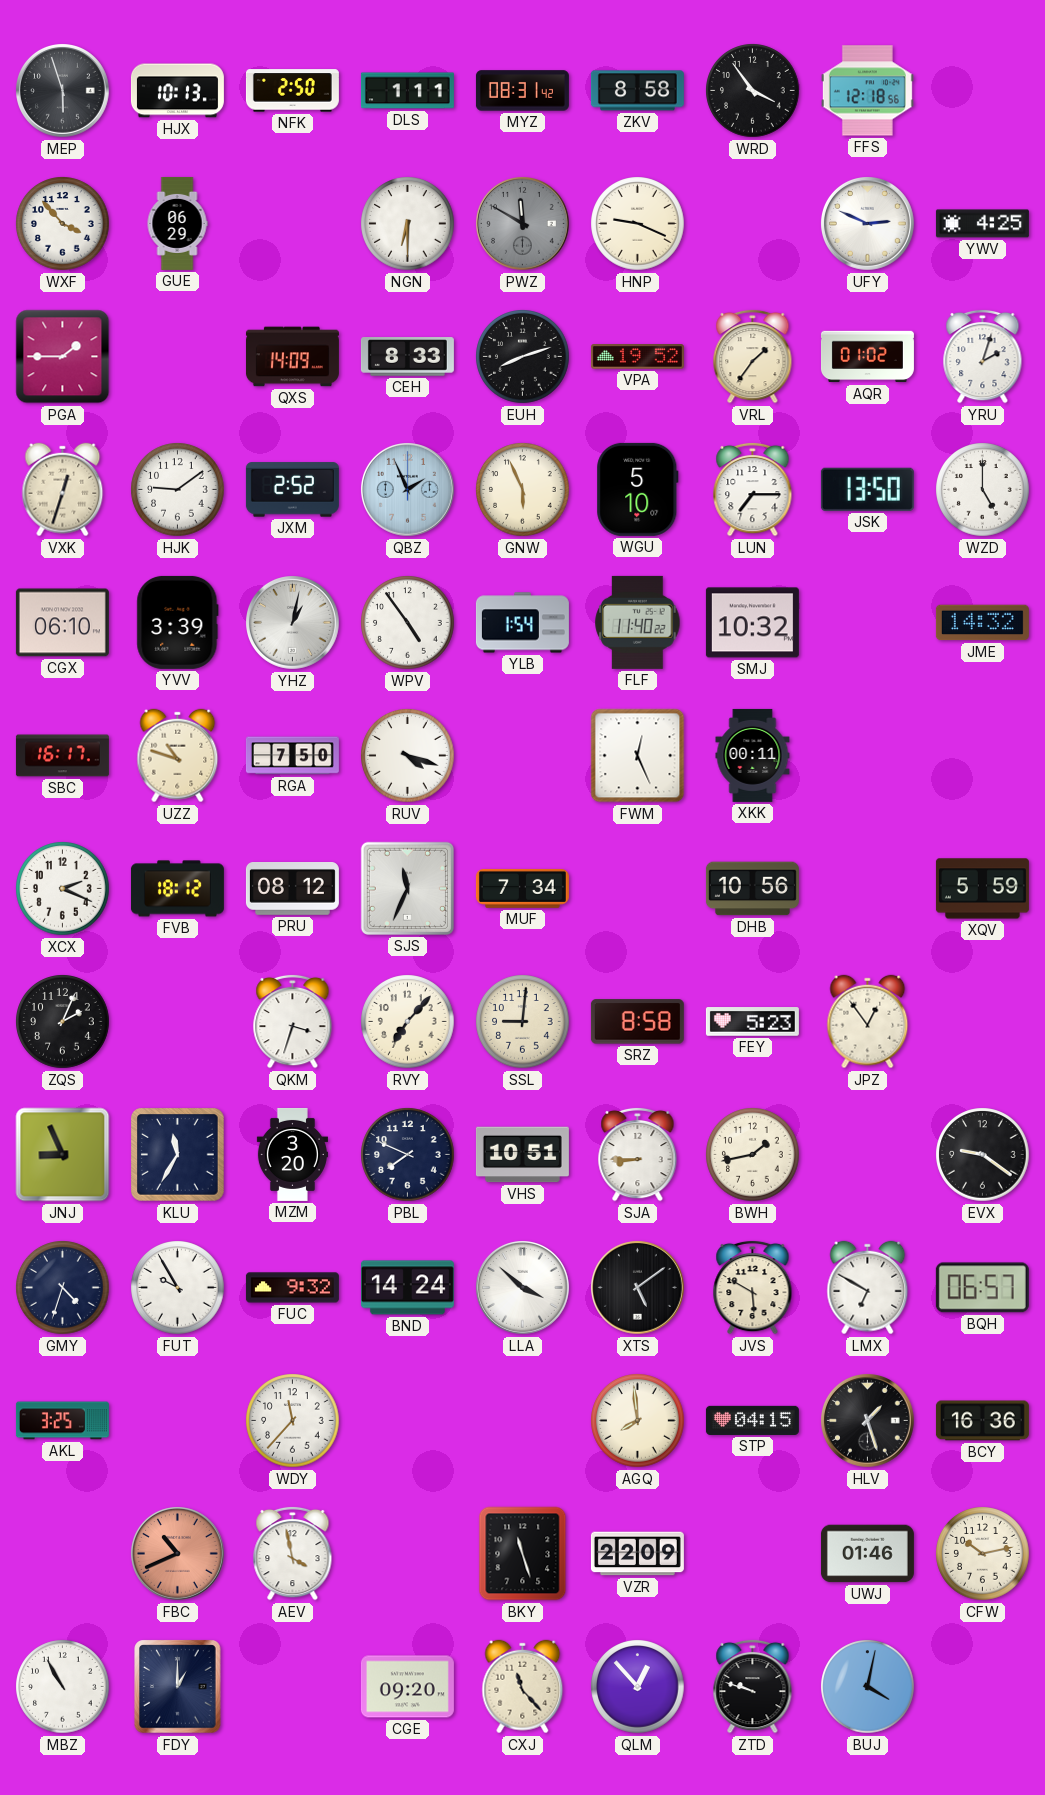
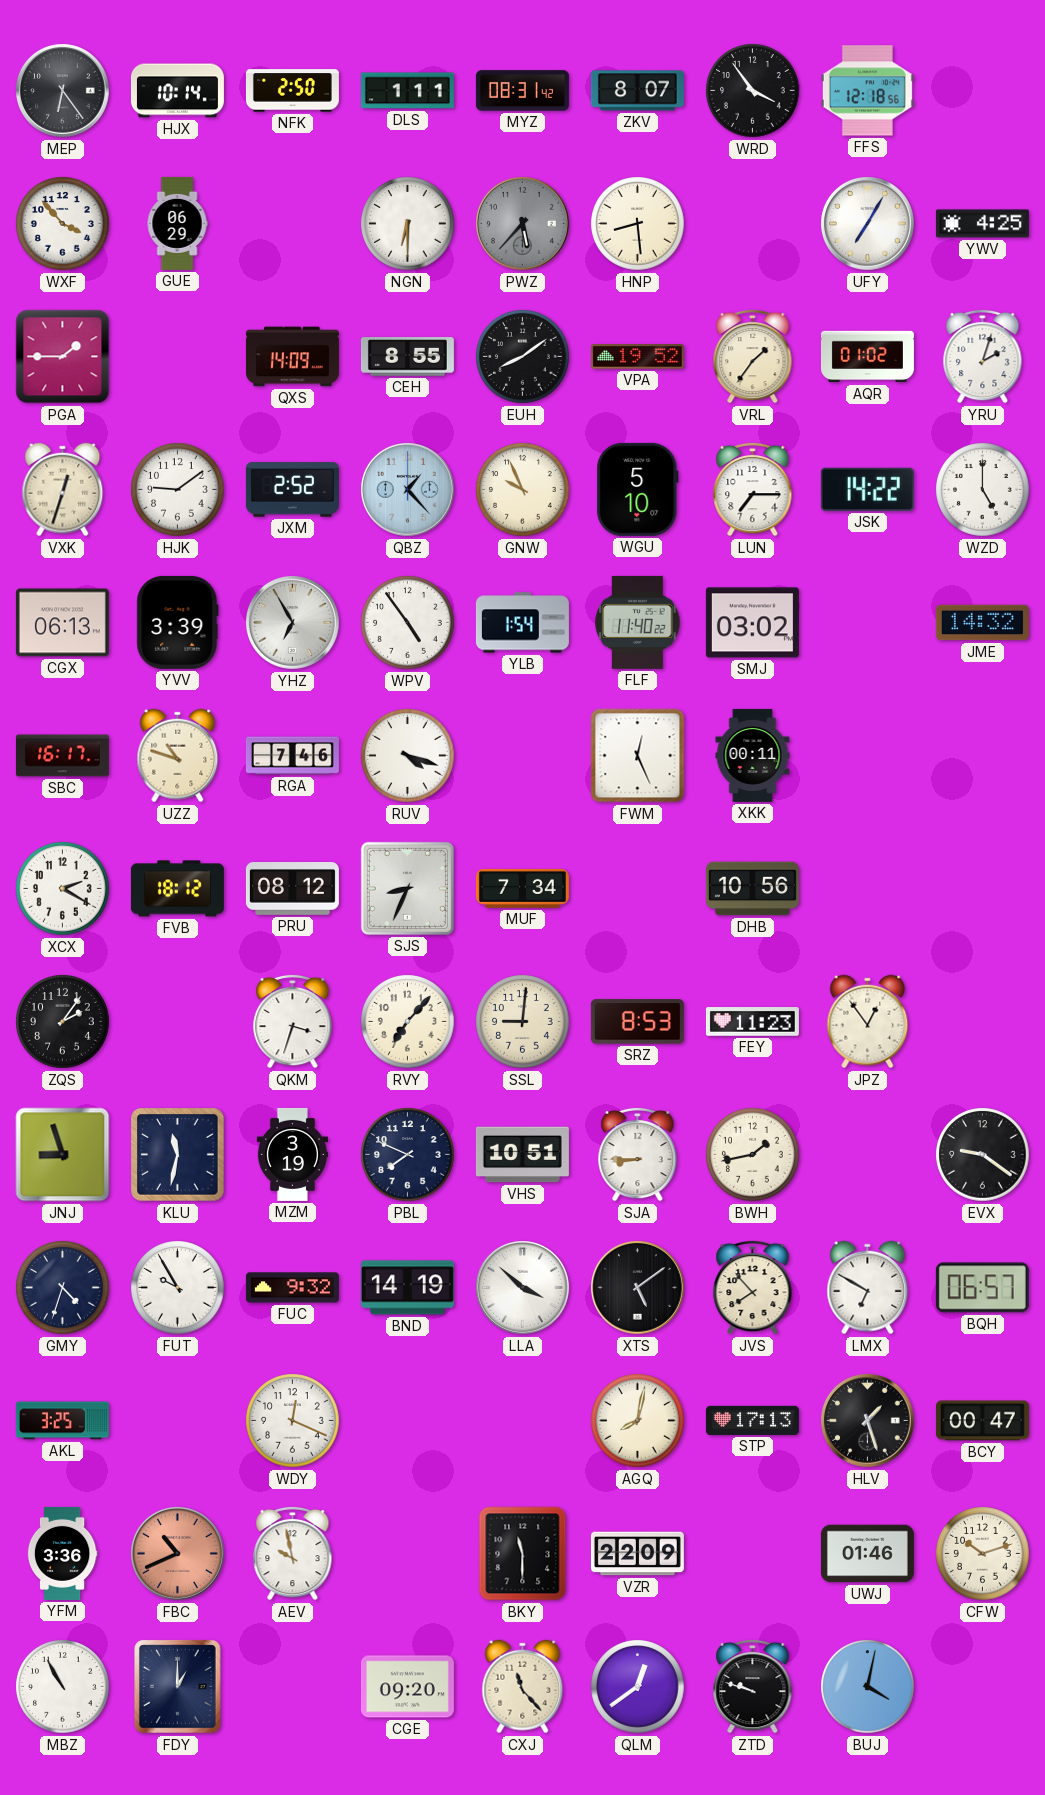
MEP: 5:57 -> 6:24
HJX: 10:13 -> 10:14
ZKV: 8:58 -> 8:07
PWZ: 11:50 -> 5:37
HNP: 9:19 -> 8:29
UFY: 2:49 -> 7:05
CEH: 8:33 -> 8:55
EUH: 8:12 -> 8:09
QBZ: 1:56 -> 1:23
GNW: 5:56 -> 9:56
JSK: 13:50 -> 14:22
CGX: 06:10 -> 06:13
YHZ: 1:02 -> 6:55
SMJ: 10:32 -> 03:02
RGA: 7:50 -> 7:46
XCX: 2:19 -> 2:20
SJS: 11:34 -> 8:34
XQV: 5:59 -> none
ZQS: 2:04 -> 2:06
SRZ: 8:58 -> 8:53
FEY: 5:23 -> 11:23
JNJ: 8:56 -> 8:57
KLU: 11:35 -> 11:32
MZM: 3:20 -> 3:19
BND: 14:24 -> 14:19
JVS: 5:50 -> 7:53
WDY: 11:37 -> 12:19
AGQ: 7:59 -> 8:02
STP: 04:15 -> 17:13
BCY: 16:36 -> 00:47
YFM: none -> 3:36
AEV: 3:58 -> 9:58
BKY: 11:27 -> 11:30
CFW: 10:13 -> 10:12
QLM: 12:53 -> 12:39
